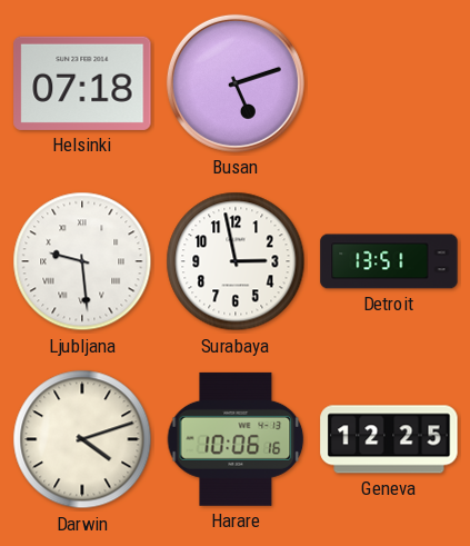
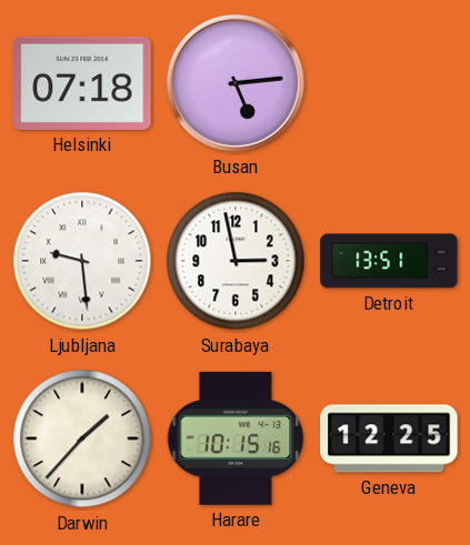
Busan: 5:12 -> 5:14
Darwin: 4:12 -> 1:37
Harare: 10:06 -> 10:15
